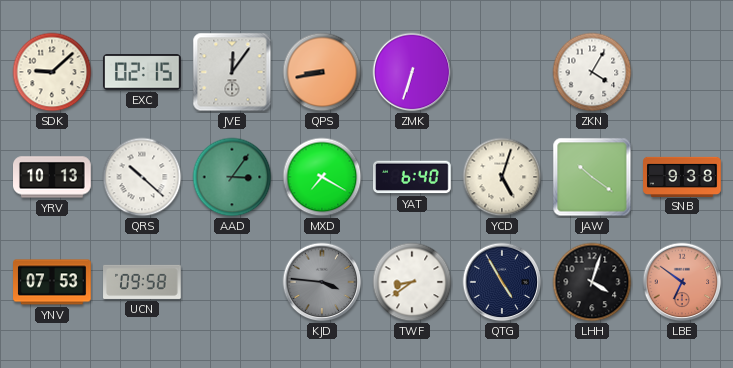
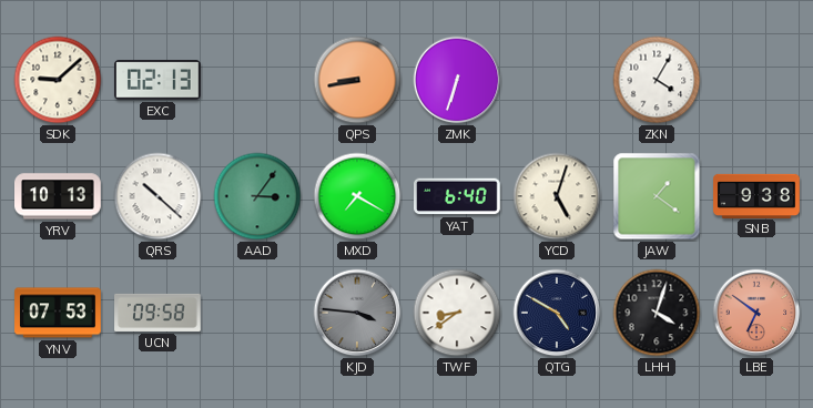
EXC: 02:15 -> 02:13
JVE: 12:06 -> none
JAW: 10:21 -> 1:21
QTG: 4:55 -> 4:50
